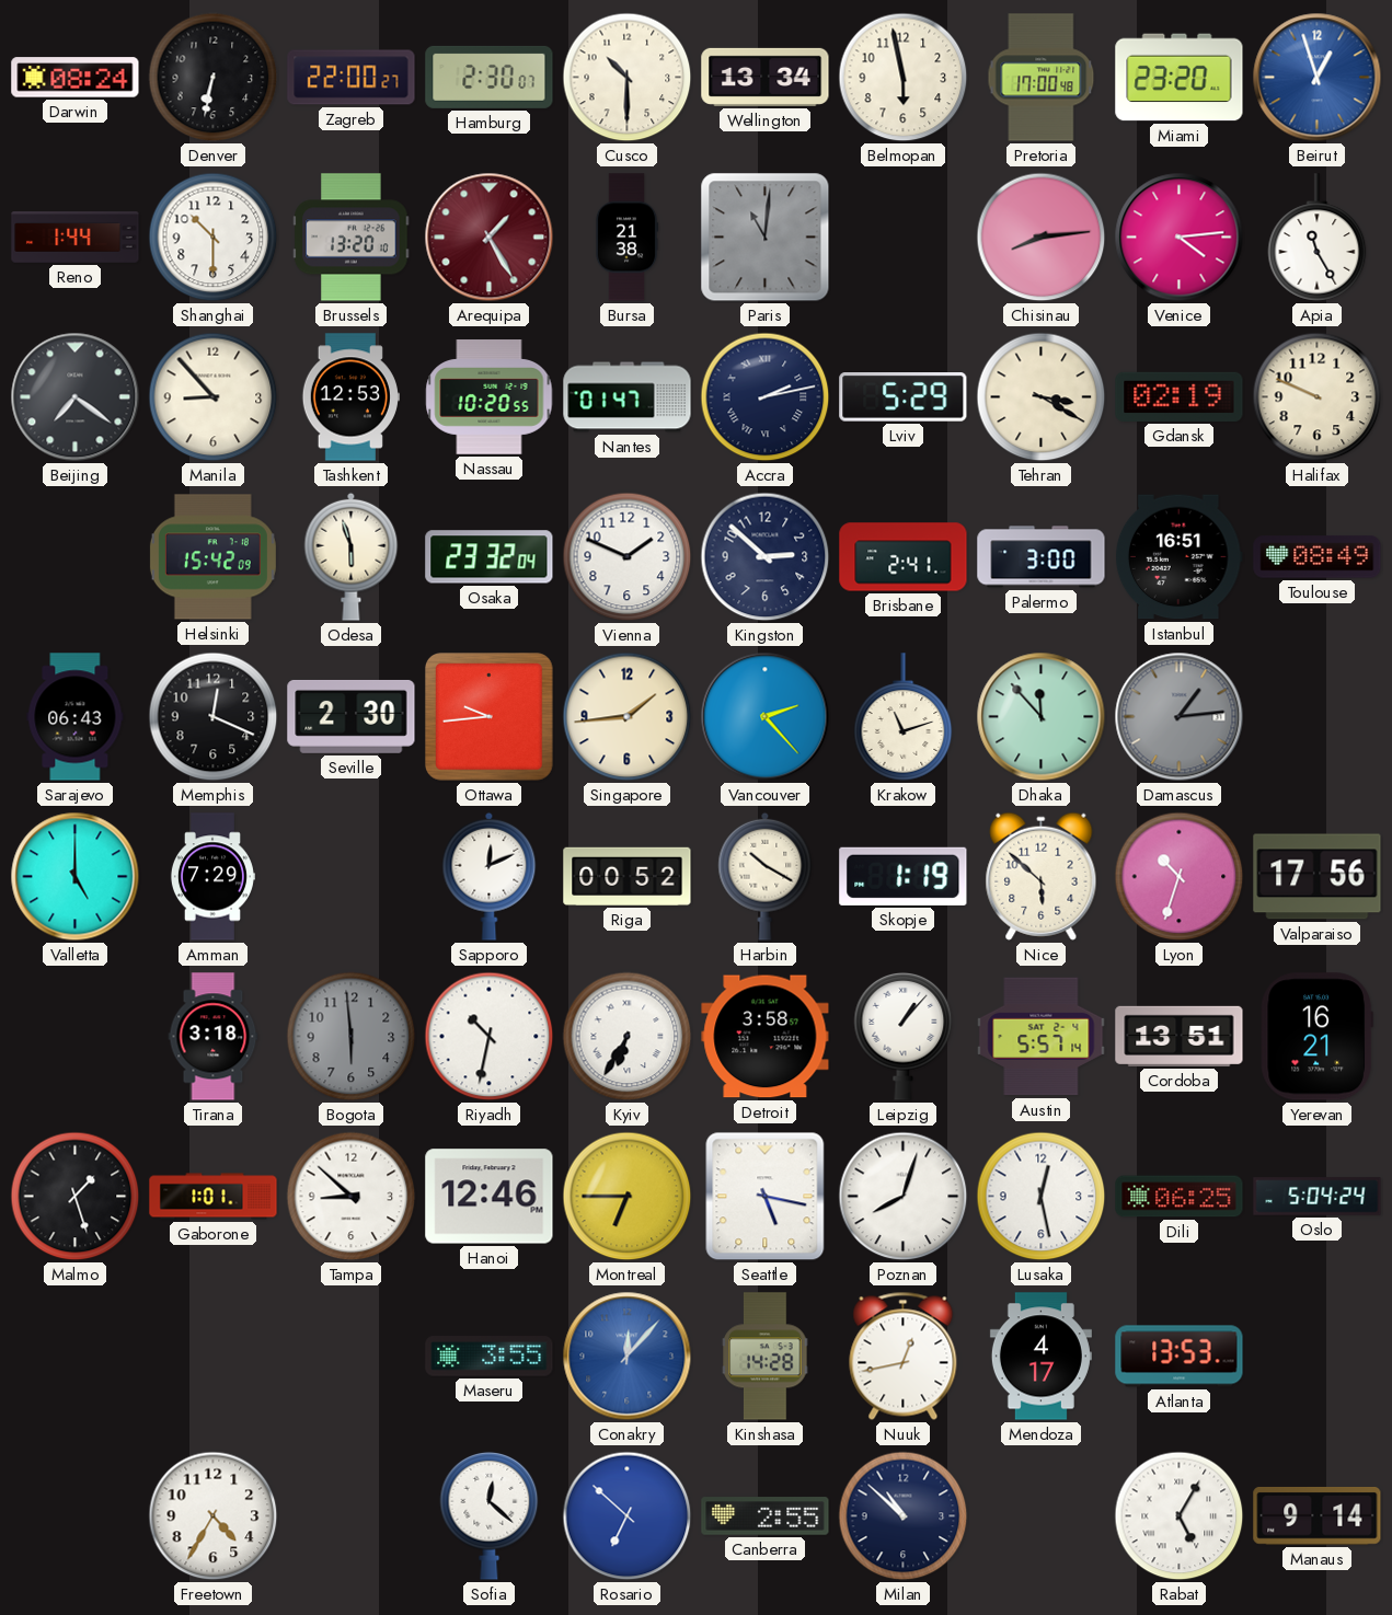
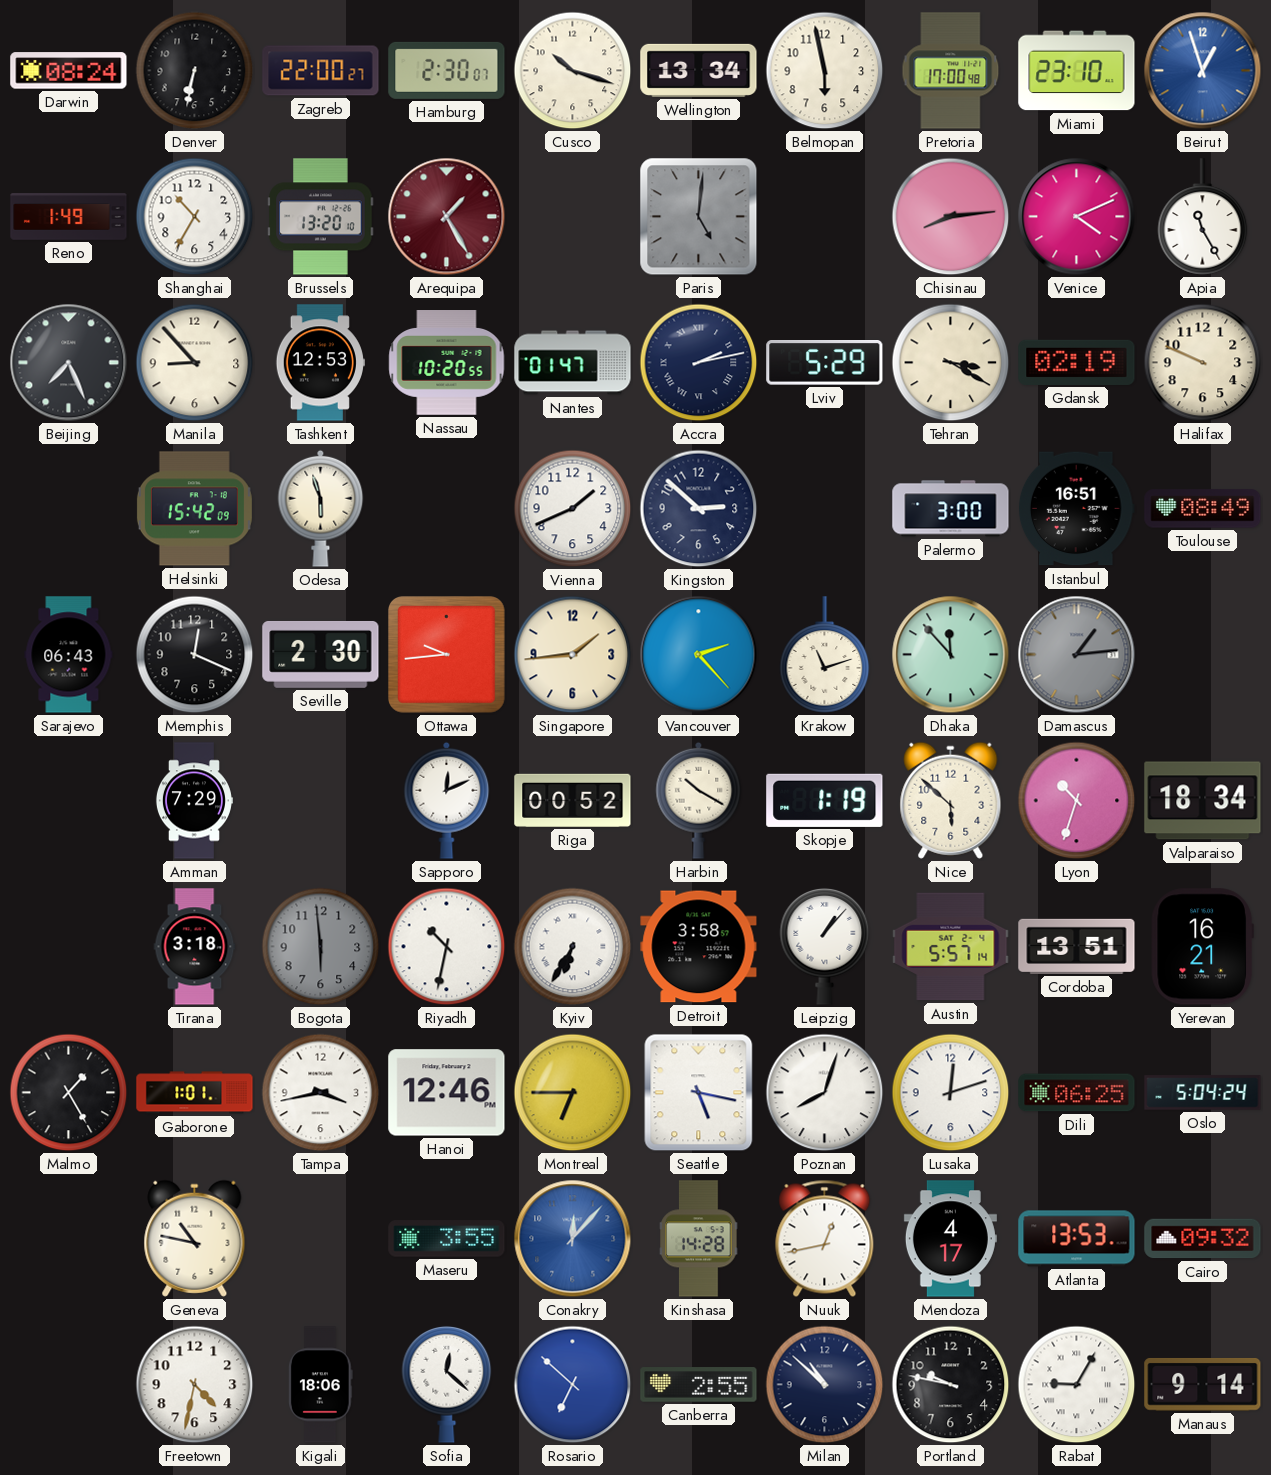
Cusco: 10:30 -> 10:18
Miami: 23:20 -> 23:10
Reno: 1:44 -> 1:49
Shanghai: 10:30 -> 10:35
Bursa: 21:38 -> none
Paris: 11:01 -> 5:01
Venice: 4:14 -> 4:11
Beijing: 7:21 -> 7:26
Osaka: 23:32 -> none
Vienna: 1:49 -> 1:41
Brisbane: 2:41 -> none
Valletta: 5:00 -> none
Valparaiso: 17:56 -> 18:34
Malmo: 1:27 -> 1:25
Tampa: 8:52 -> 3:43
Lusaka: 12:28 -> 12:12
Geneva: none -> 10:47
Cairo: none -> 09:32
Freetown: 4:35 -> 4:32
Kigali: none -> 18:06
Portland: none -> 9:47
Rabat: 5:05 -> 9:05
